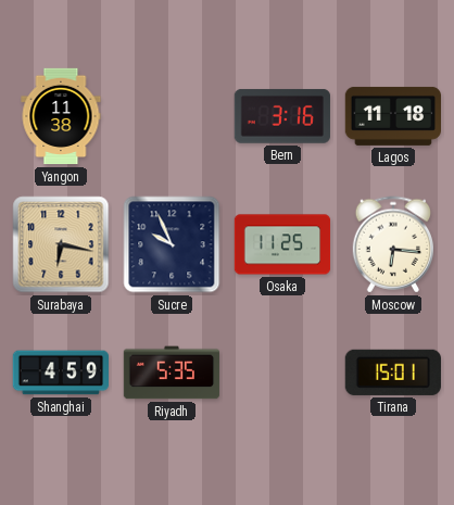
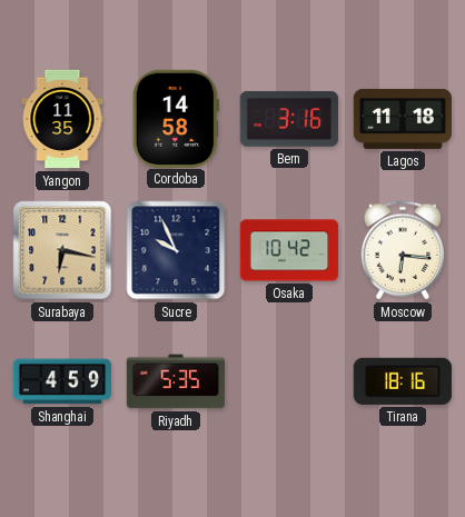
Yangon: 11:38 -> 11:35
Cordoba: none -> 14:58
Osaka: 11:25 -> 10:42
Tirana: 15:01 -> 18:16
